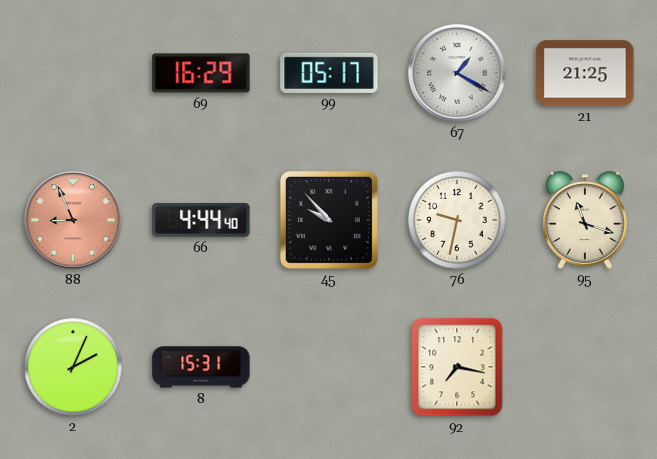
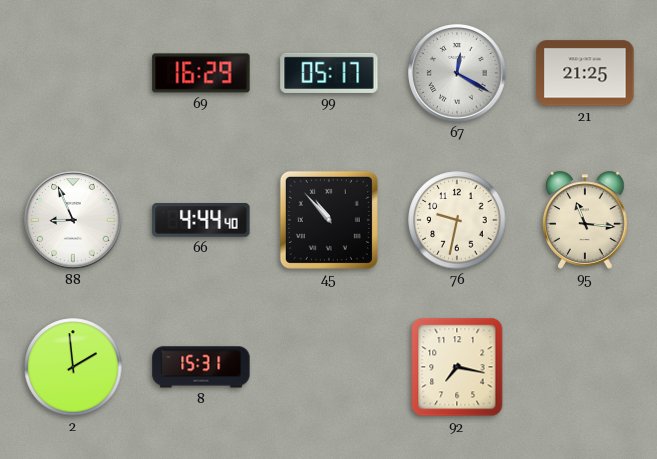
67: 1:20 -> 12:20
88 dial: salmon -> white
45: 9:53 -> 10:53
95: 11:18 -> 11:16
2: 2:04 -> 1:59
